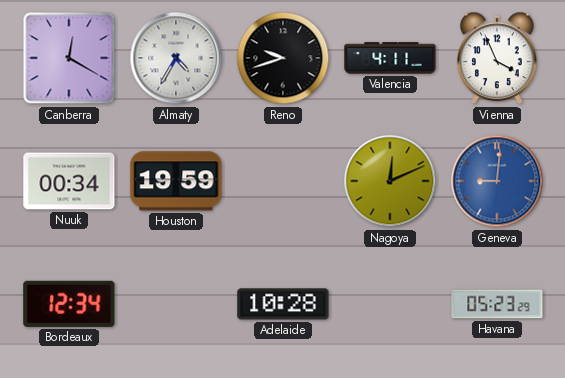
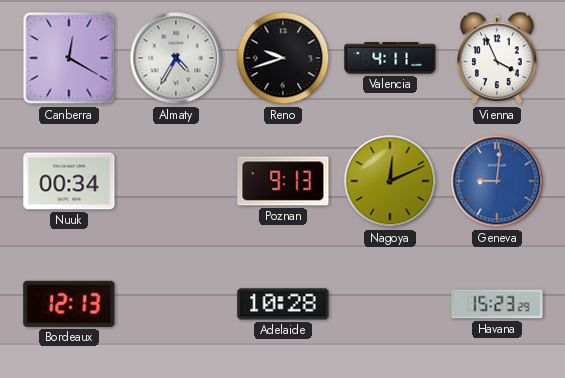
Houston: 19:59 -> none
Poznan: none -> 9:13
Bordeaux: 12:34 -> 12:13
Havana: 05:23 -> 15:23
